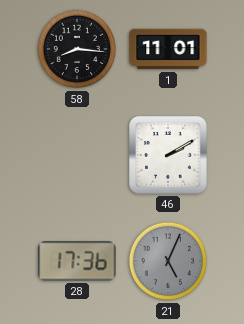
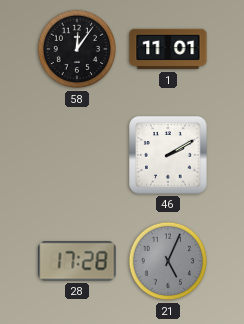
58: 8:16 -> 12:06
28: 17:36 -> 17:28
